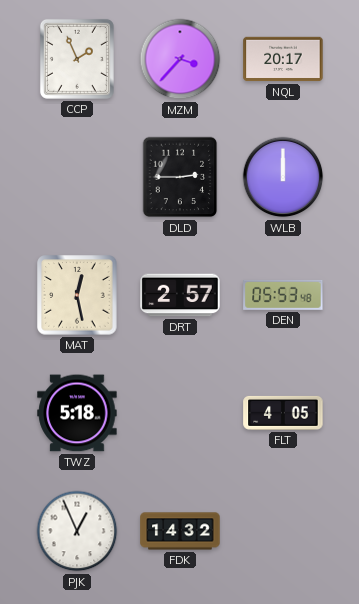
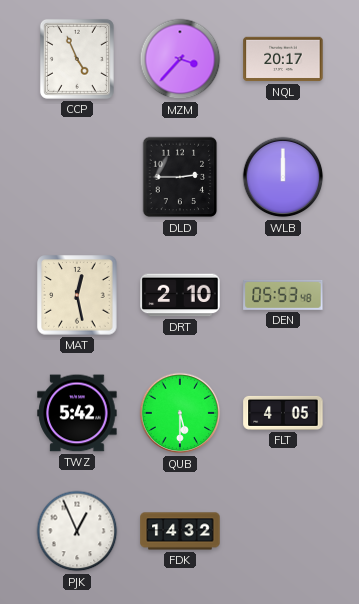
CCP: 1:56 -> 4:56
DRT: 2:57 -> 2:10
TWZ: 5:18 -> 5:42
QUB: none -> 5:30
